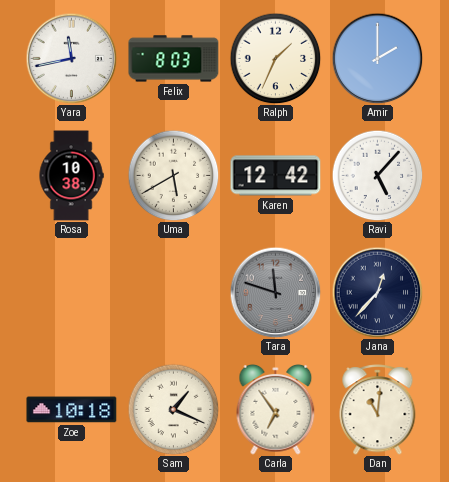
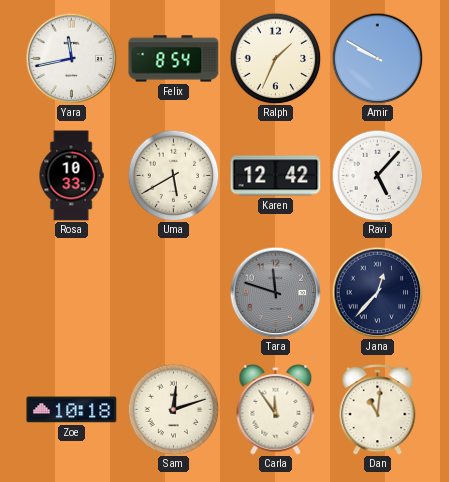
Felix: 8:03 -> 8:54
Amir: 2:00 -> 9:50
Rosa: 10:38 -> 10:33
Sam: 1:19 -> 12:12
Carla: 6:54 -> 11:54
